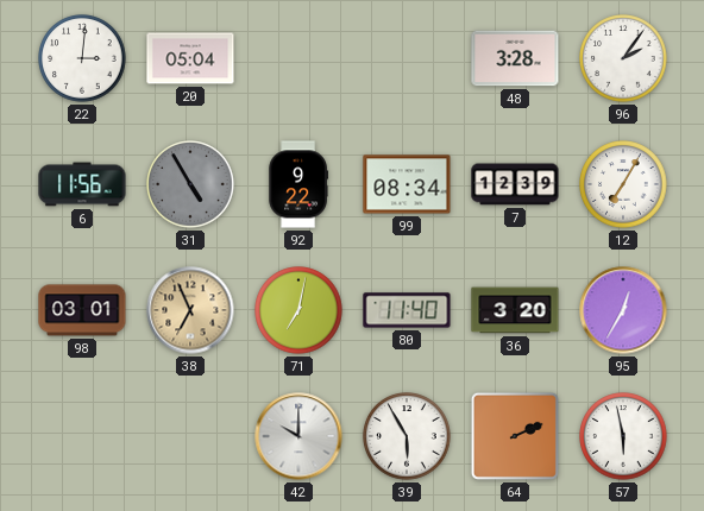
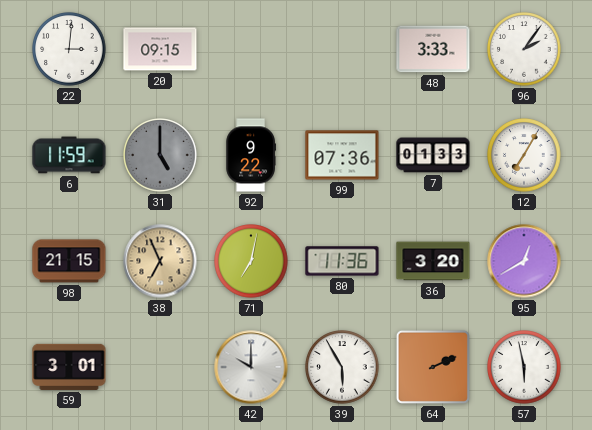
20: 05:04 -> 09:15
48: 3:28 -> 3:33
6: 11:56 -> 11:59
31: 4:55 -> 5:00
99: 08:34 -> 07:36
7: 12:39 -> 01:33
98: 03:01 -> 21:15
80: 11:40 -> 11:36
95: 12:35 -> 12:40
59: none -> 3:01
